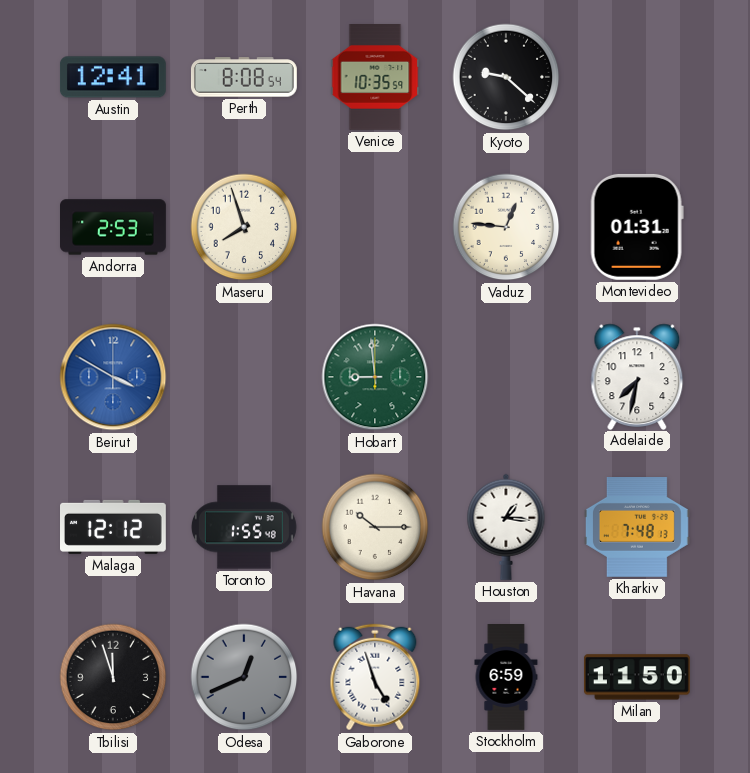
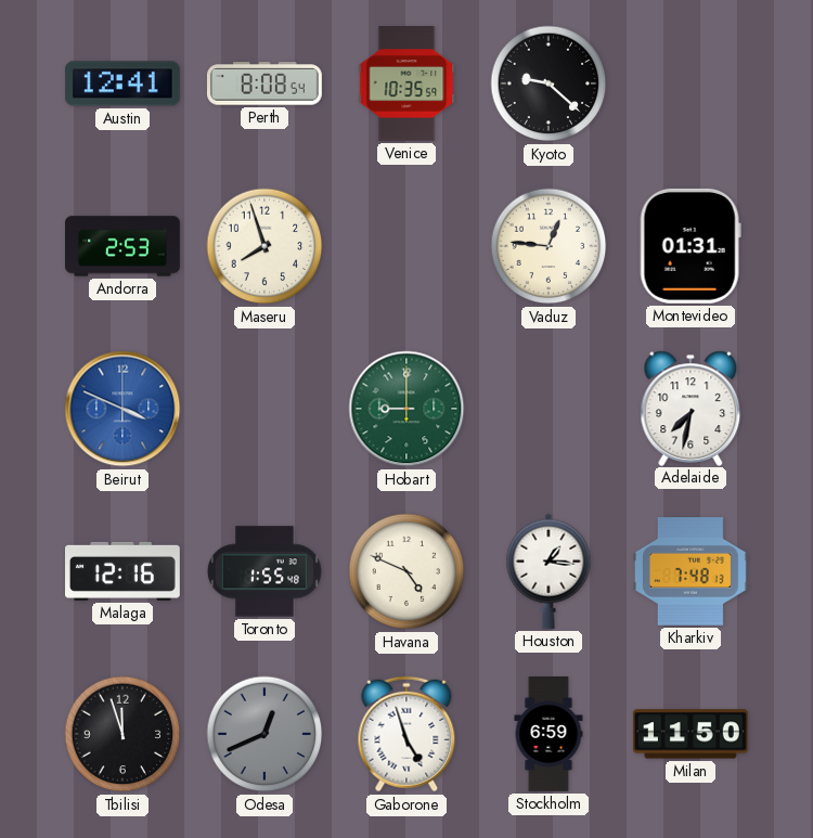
Beirut: 3:50 -> 3:49
Hobart: 8:59 -> 9:00
Malaga: 12:12 -> 12:16
Havana: 10:15 -> 4:49
